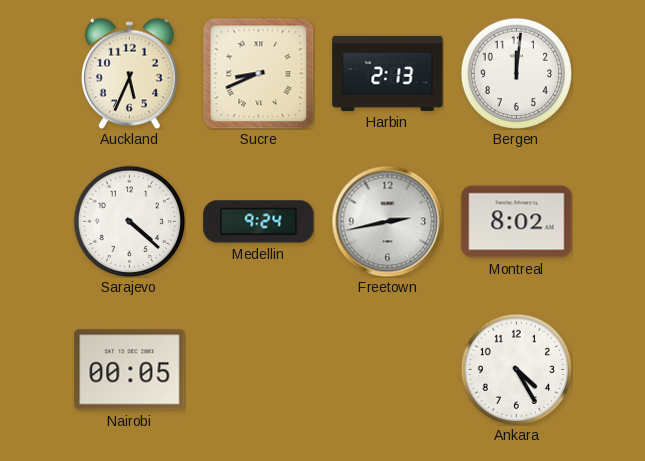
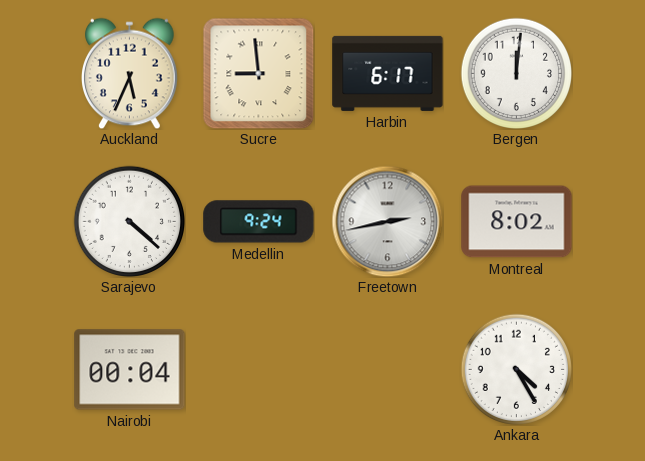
Sucre: 8:41 -> 8:59
Harbin: 2:13 -> 6:17
Nairobi: 00:05 -> 00:04
